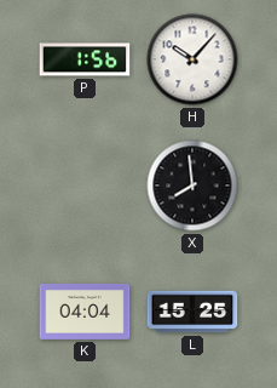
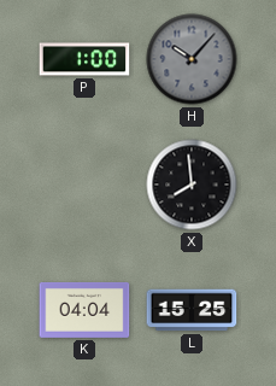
P: 1:56 -> 1:00
H dial: white -> grey
